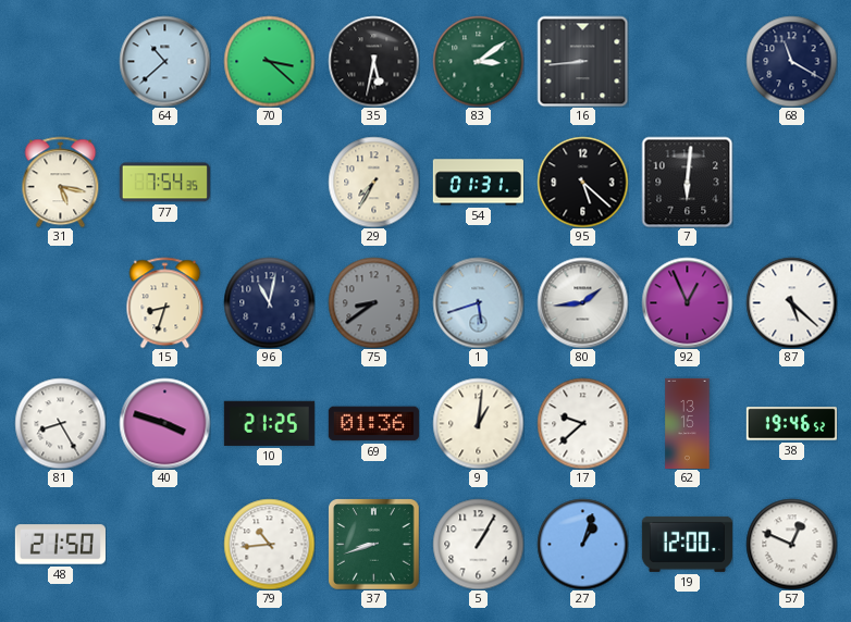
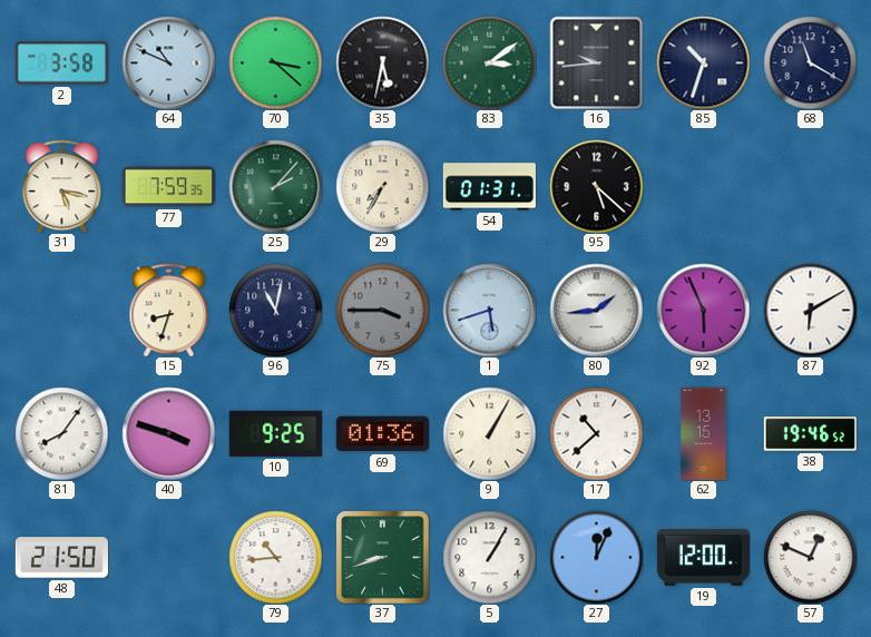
2: none -> 3:58
64: 10:38 -> 10:49
16: 8:44 -> 9:44
85: none -> 10:33
77: 7:54 -> 7:59
25: none -> 2:07
7: 6:01 -> none
75: 8:39 -> 3:45
92: 12:56 -> 5:56
87: 5:22 -> 6:10
81: 8:25 -> 8:06
10: 21:25 -> 9:25
9: 1:01 -> 1:05
17: 9:38 -> 10:38
27: 1:03 -> 12:04
